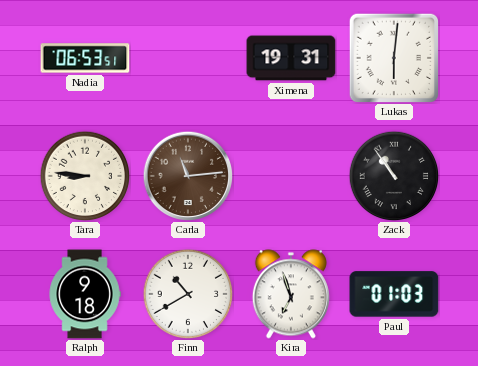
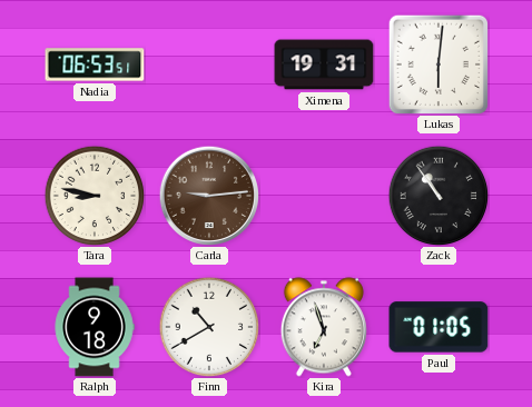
Tara: 8:46 -> 8:47
Carla: 11:14 -> 9:14
Paul: 01:03 -> 01:05
